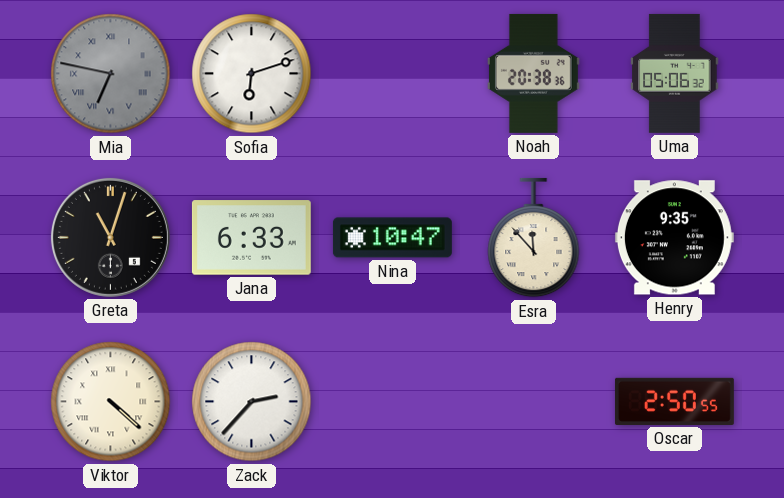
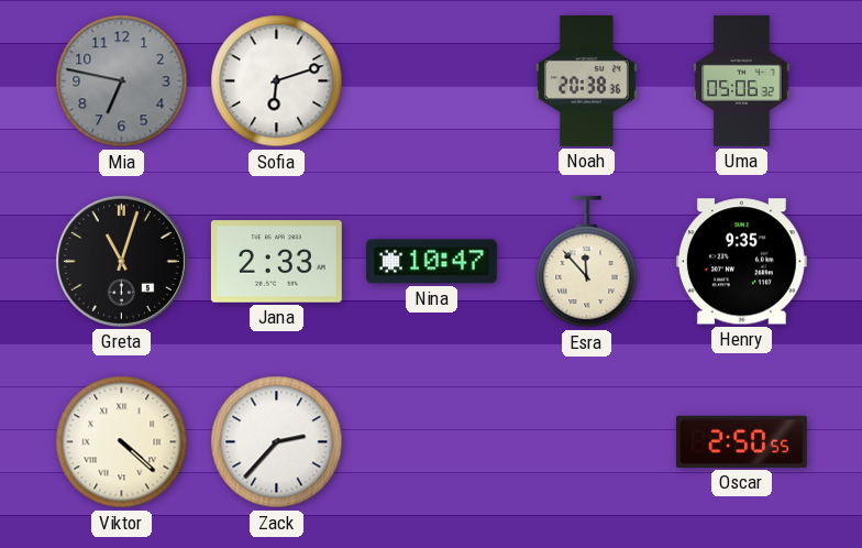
Mia numerals: Roman -> Arabic
Jana: 6:33 -> 2:33
